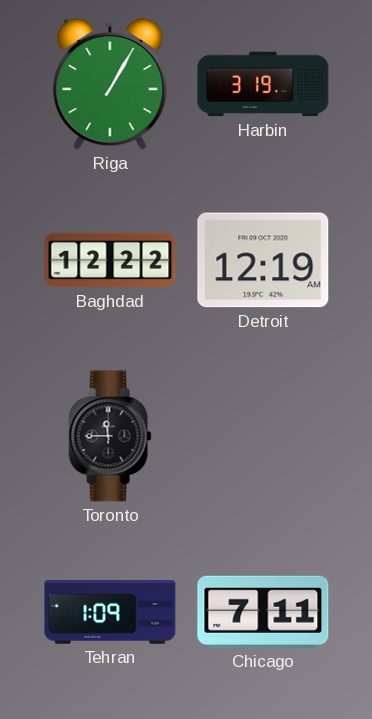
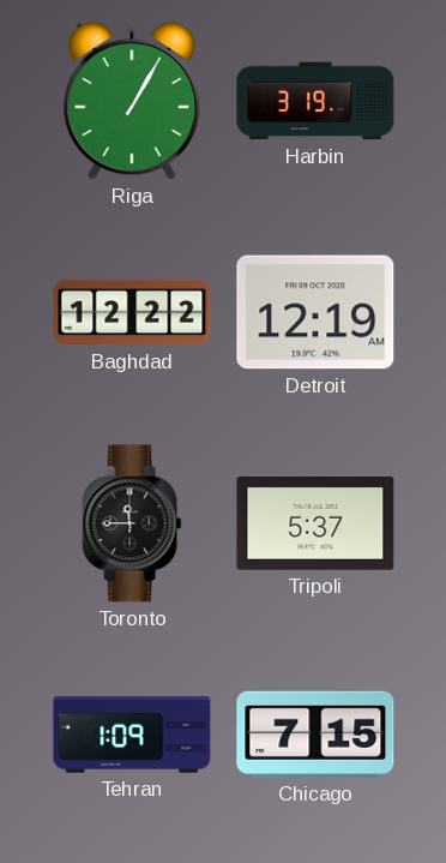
Tripoli: none -> 5:37
Chicago: 7:11 -> 7:15
